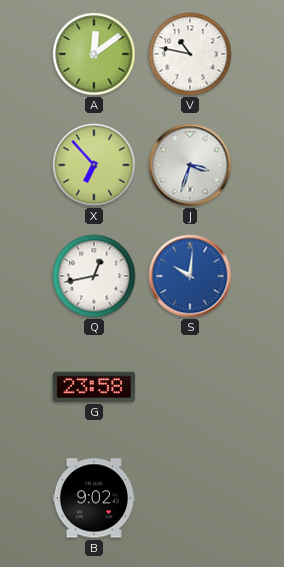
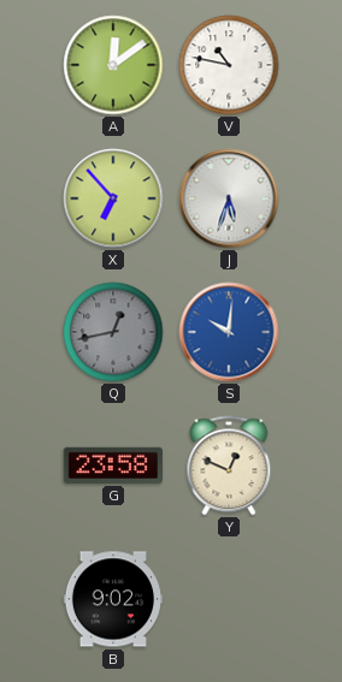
J: 3:33 -> 5:33
Q dial: white -> grey
Y: none -> 12:49
